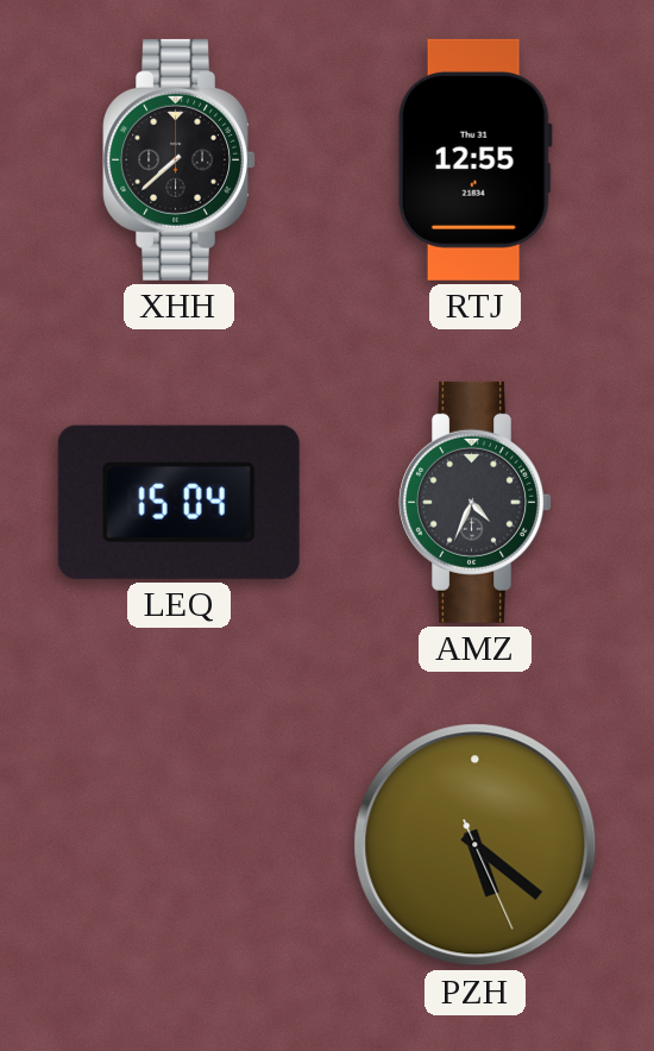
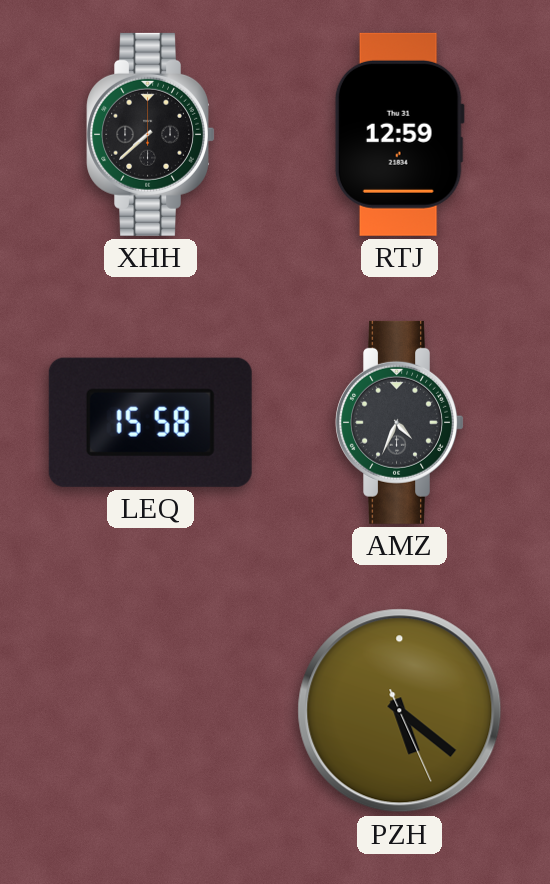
RTJ: 12:55 -> 12:59
LEQ: 15:04 -> 15:58
